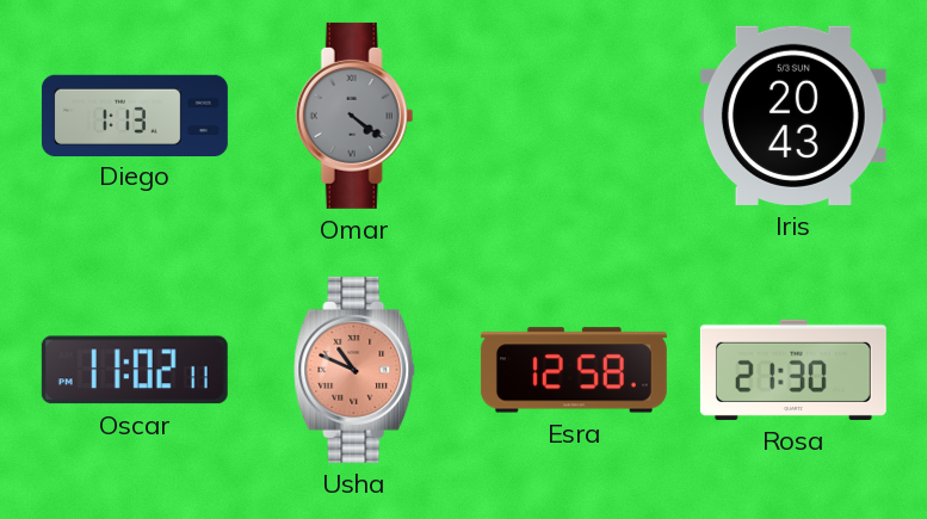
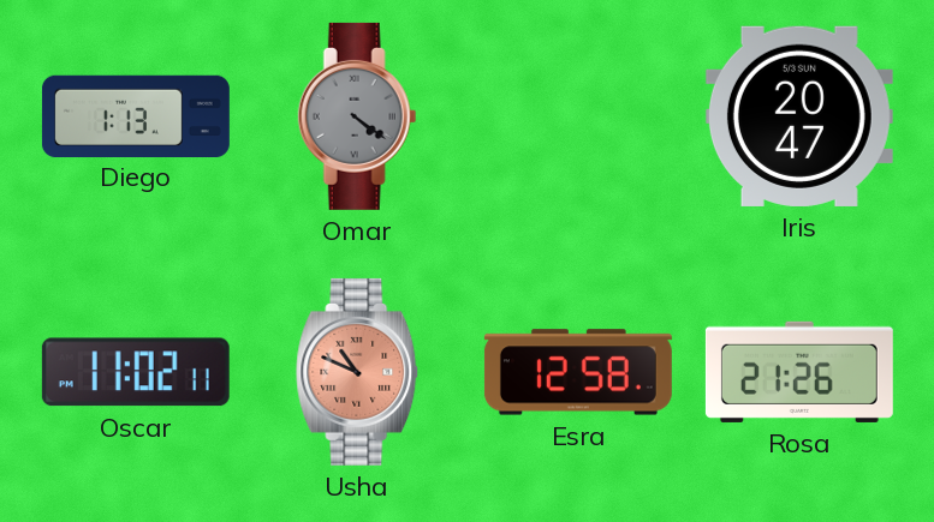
Iris: 20:43 -> 20:47
Rosa: 21:30 -> 21:26
